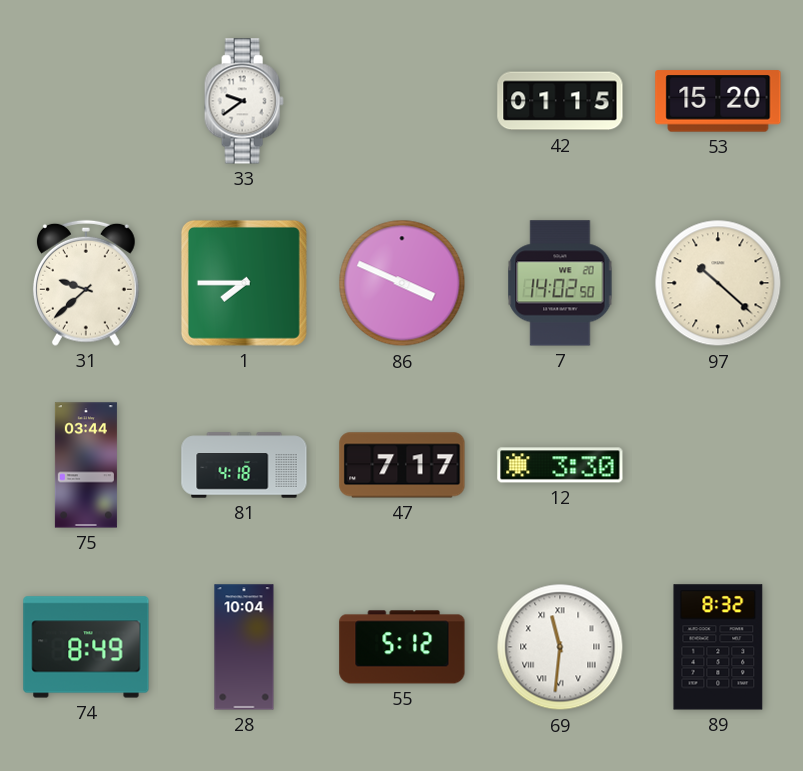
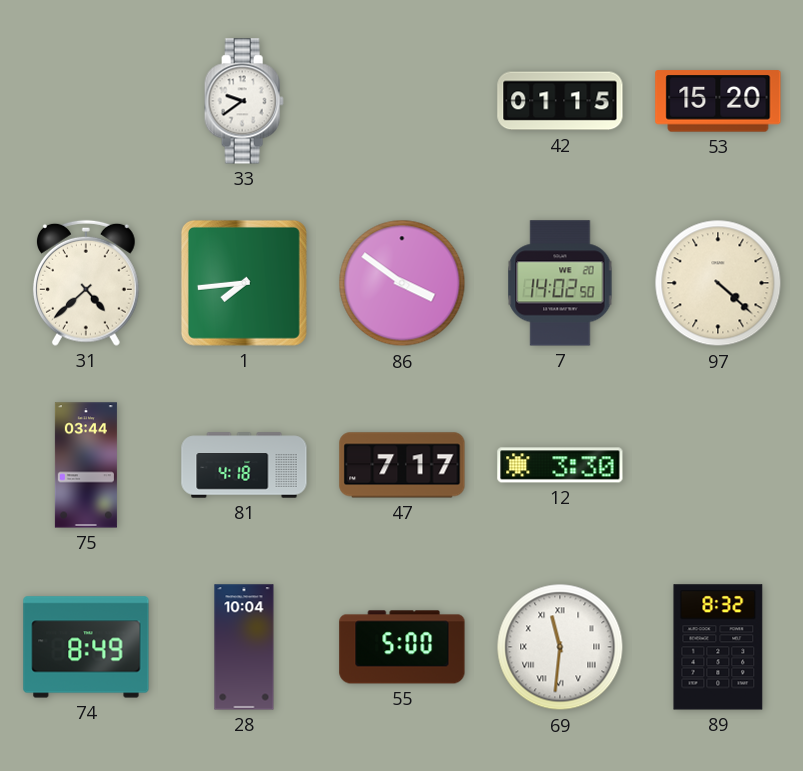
31: 9:38 -> 4:38
1: 7:45 -> 7:44
86: 3:49 -> 3:51
97: 10:22 -> 4:22
55: 5:12 -> 5:00
